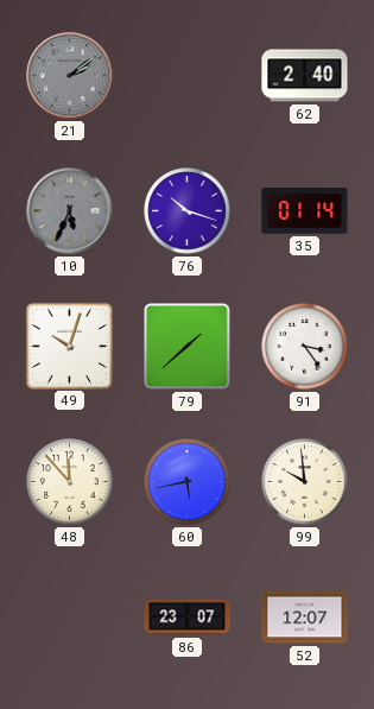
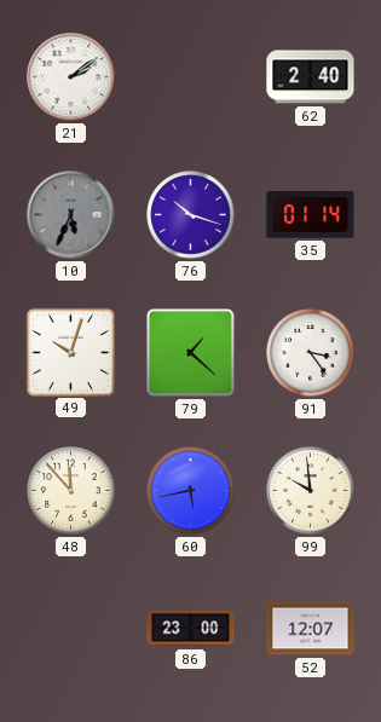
21 dial: grey -> white
79: 1:38 -> 1:22
86: 23:07 -> 23:00
